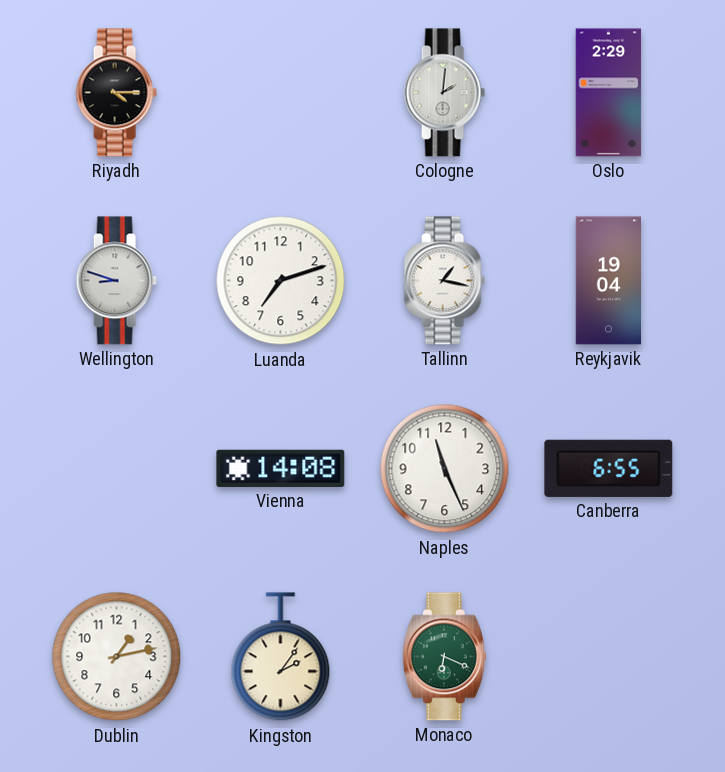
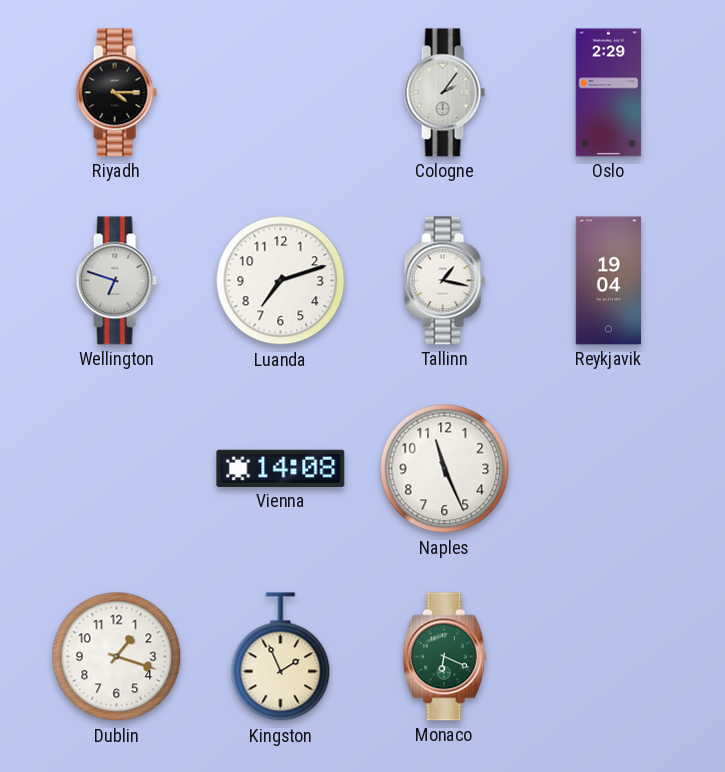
Cologne: 2:01 -> 2:06
Wellington: 8:48 -> 6:48
Canberra: 6:55 -> none
Dublin: 1:13 -> 1:18
Kingston: 2:06 -> 1:56
